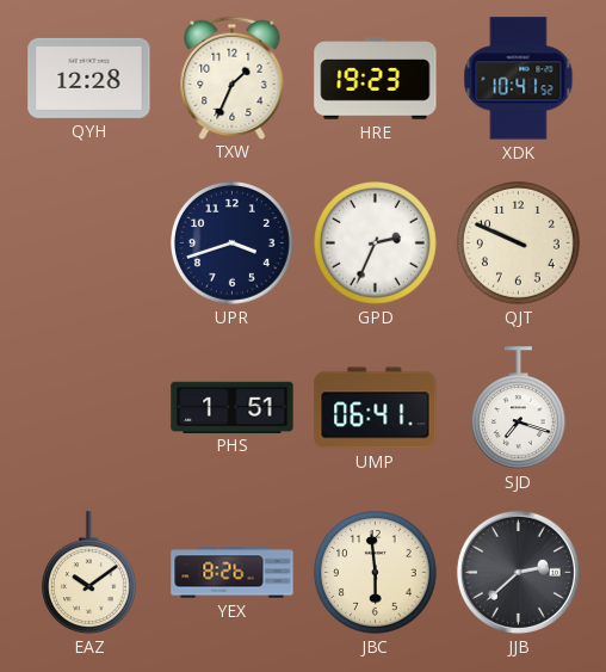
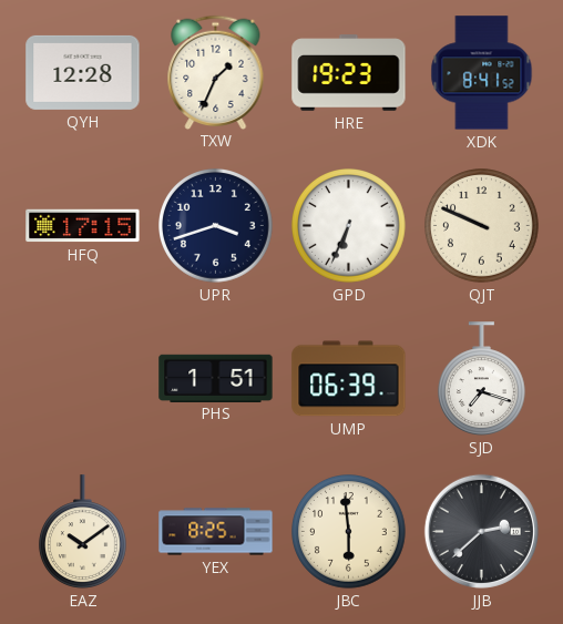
XDK: 10:41 -> 8:41
HFQ: none -> 17:15
GPD: 2:34 -> 6:34
UMP: 06:41 -> 06:39
YEX: 8:26 -> 8:25
